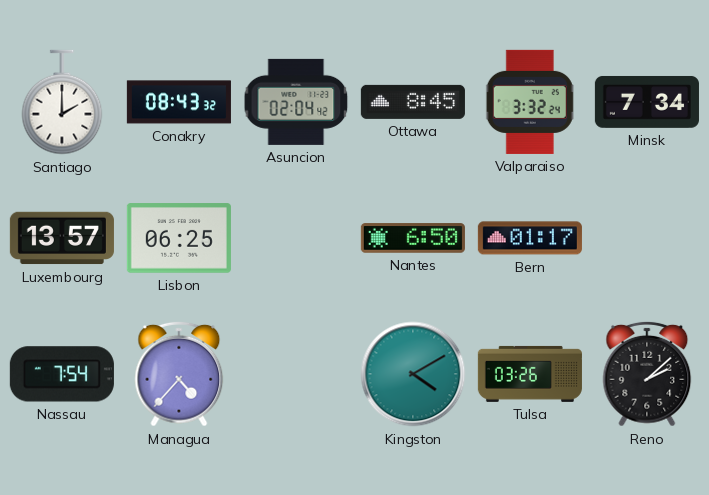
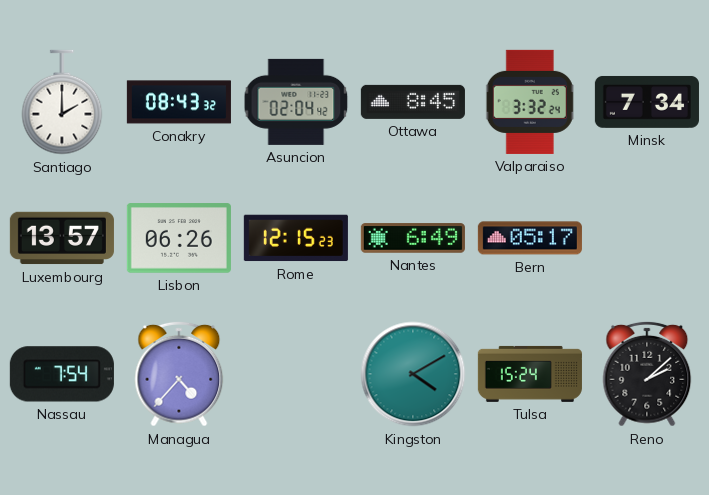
Lisbon: 06:25 -> 06:26
Rome: none -> 12:15
Nantes: 6:50 -> 6:49
Bern: 01:17 -> 05:17
Tulsa: 03:26 -> 15:24
